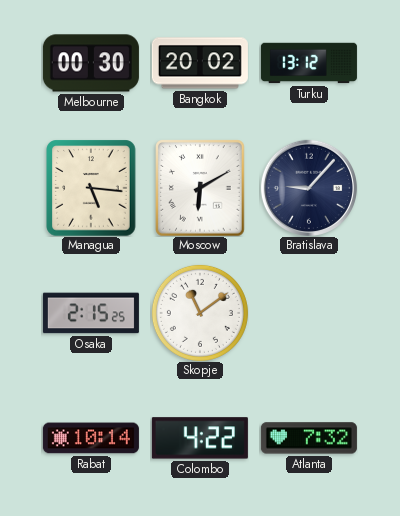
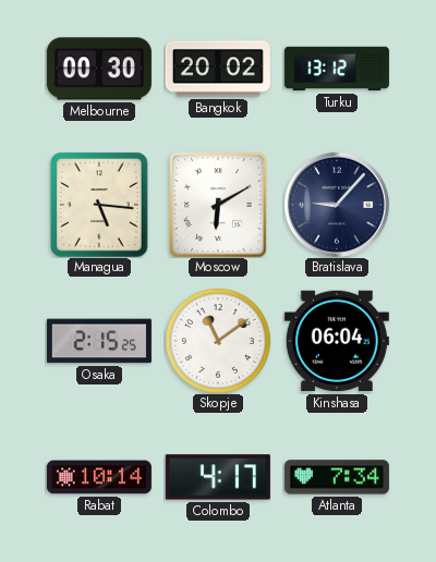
Kinshasa: none -> 06:04
Colombo: 4:22 -> 4:17
Atlanta: 7:32 -> 7:34
